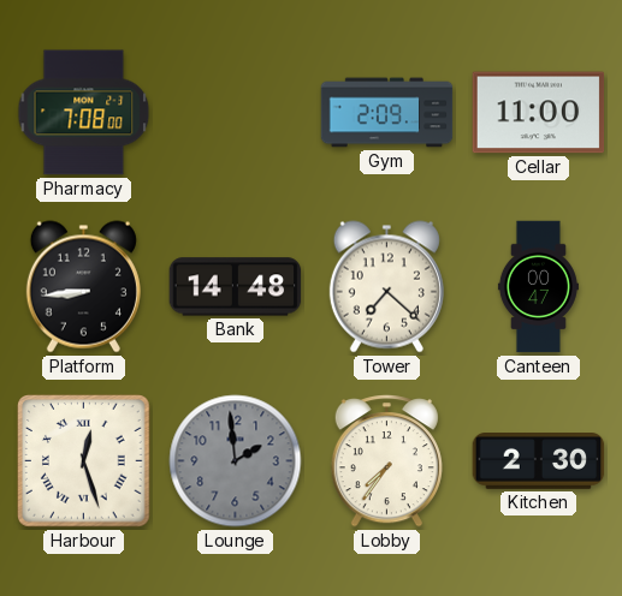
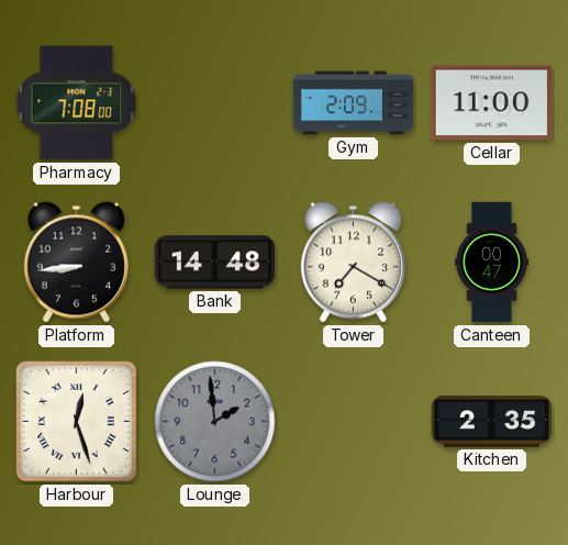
Tower: 7:22 -> 7:20
Lobby: 7:36 -> none
Kitchen: 2:30 -> 2:35
